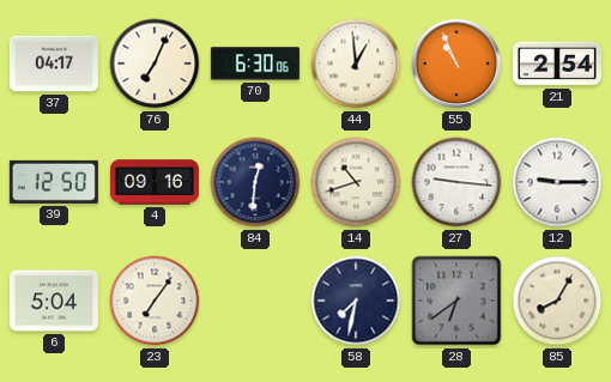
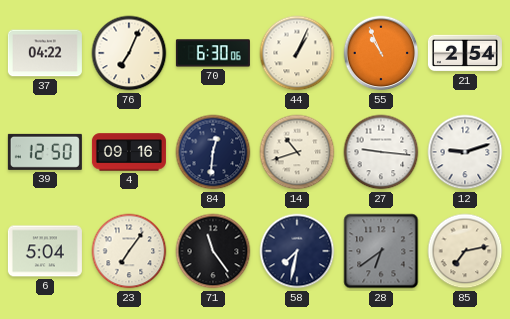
37: 04:17 -> 04:22
44: 12:59 -> 1:04
12: 9:15 -> 9:12
71: none -> 11:24
85: 8:05 -> 7:13
